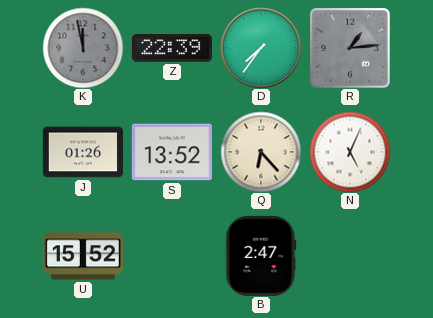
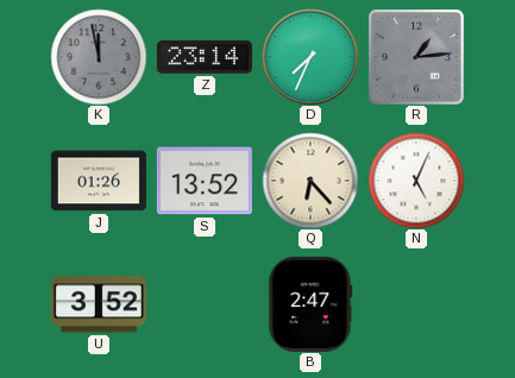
Z: 22:39 -> 23:14
D: 7:36 -> 7:34
U: 15:52 -> 3:52
